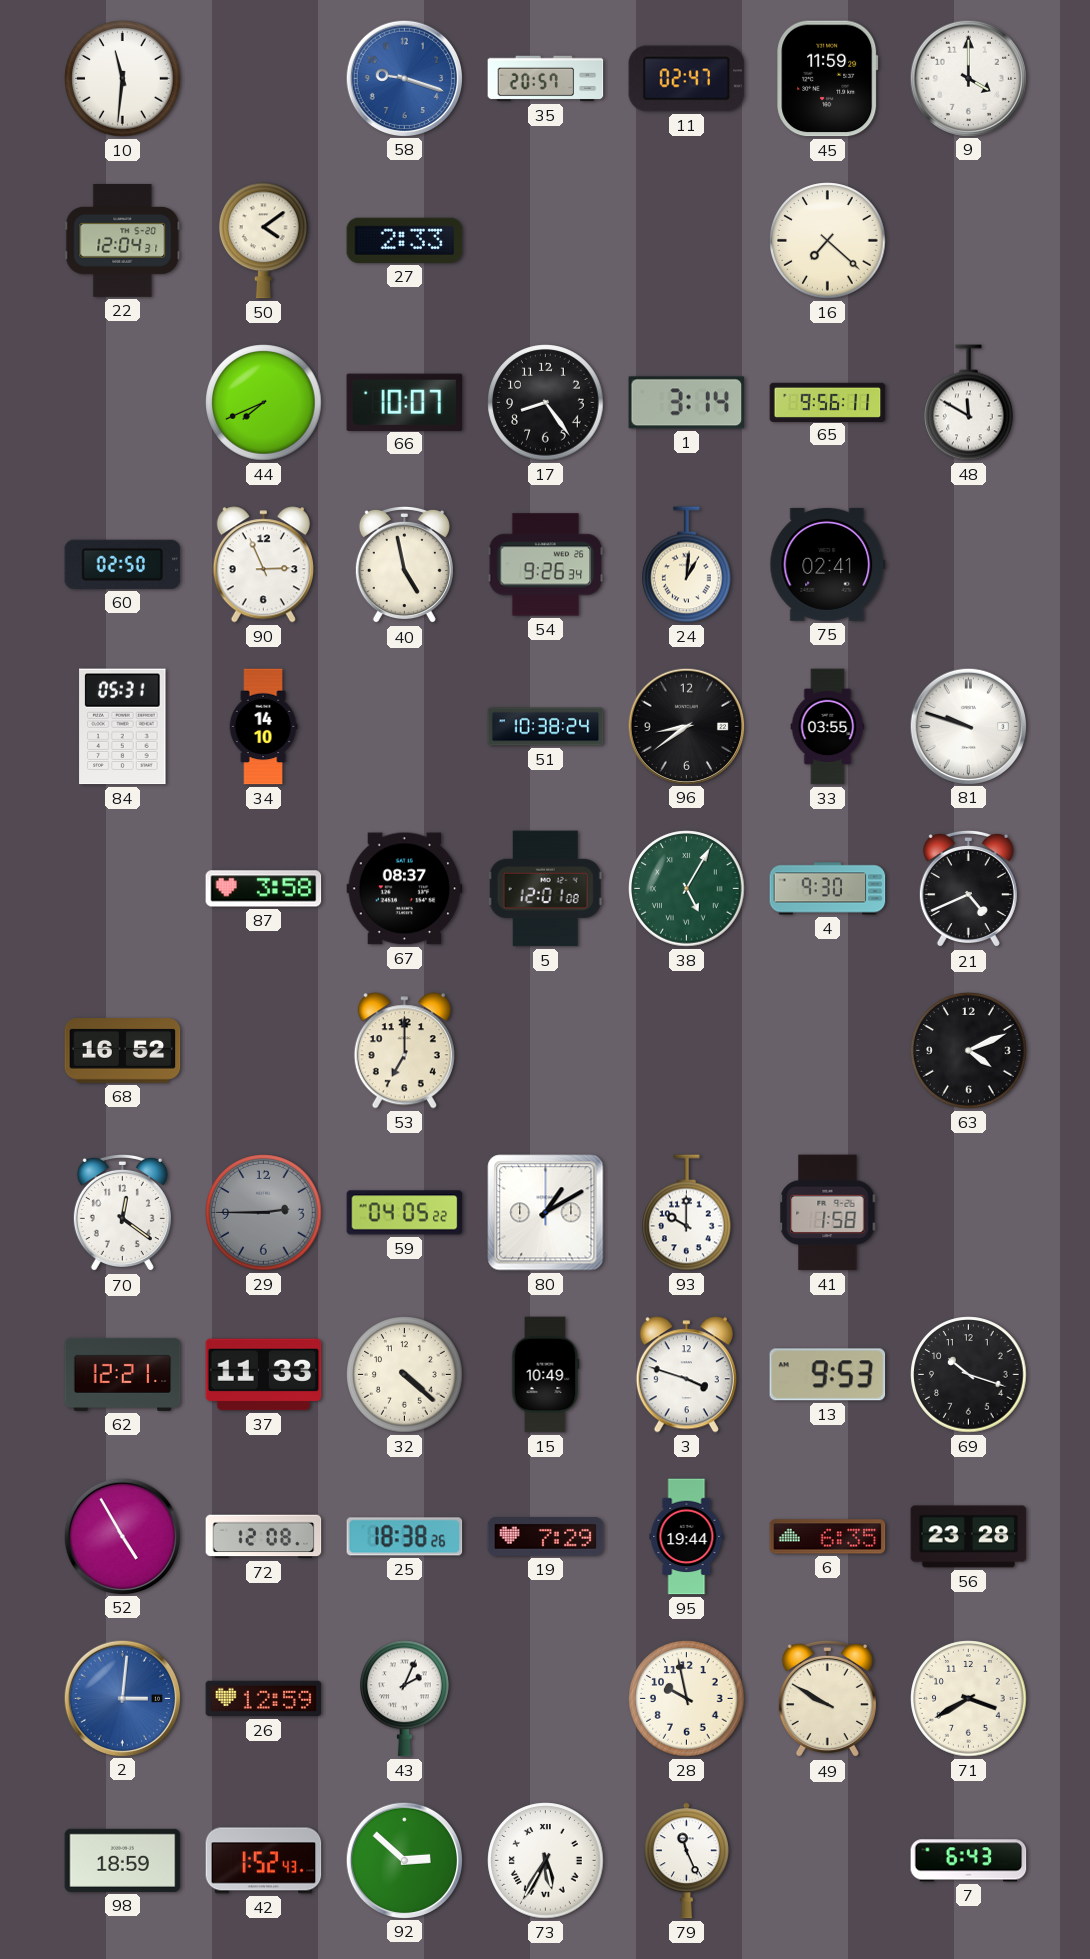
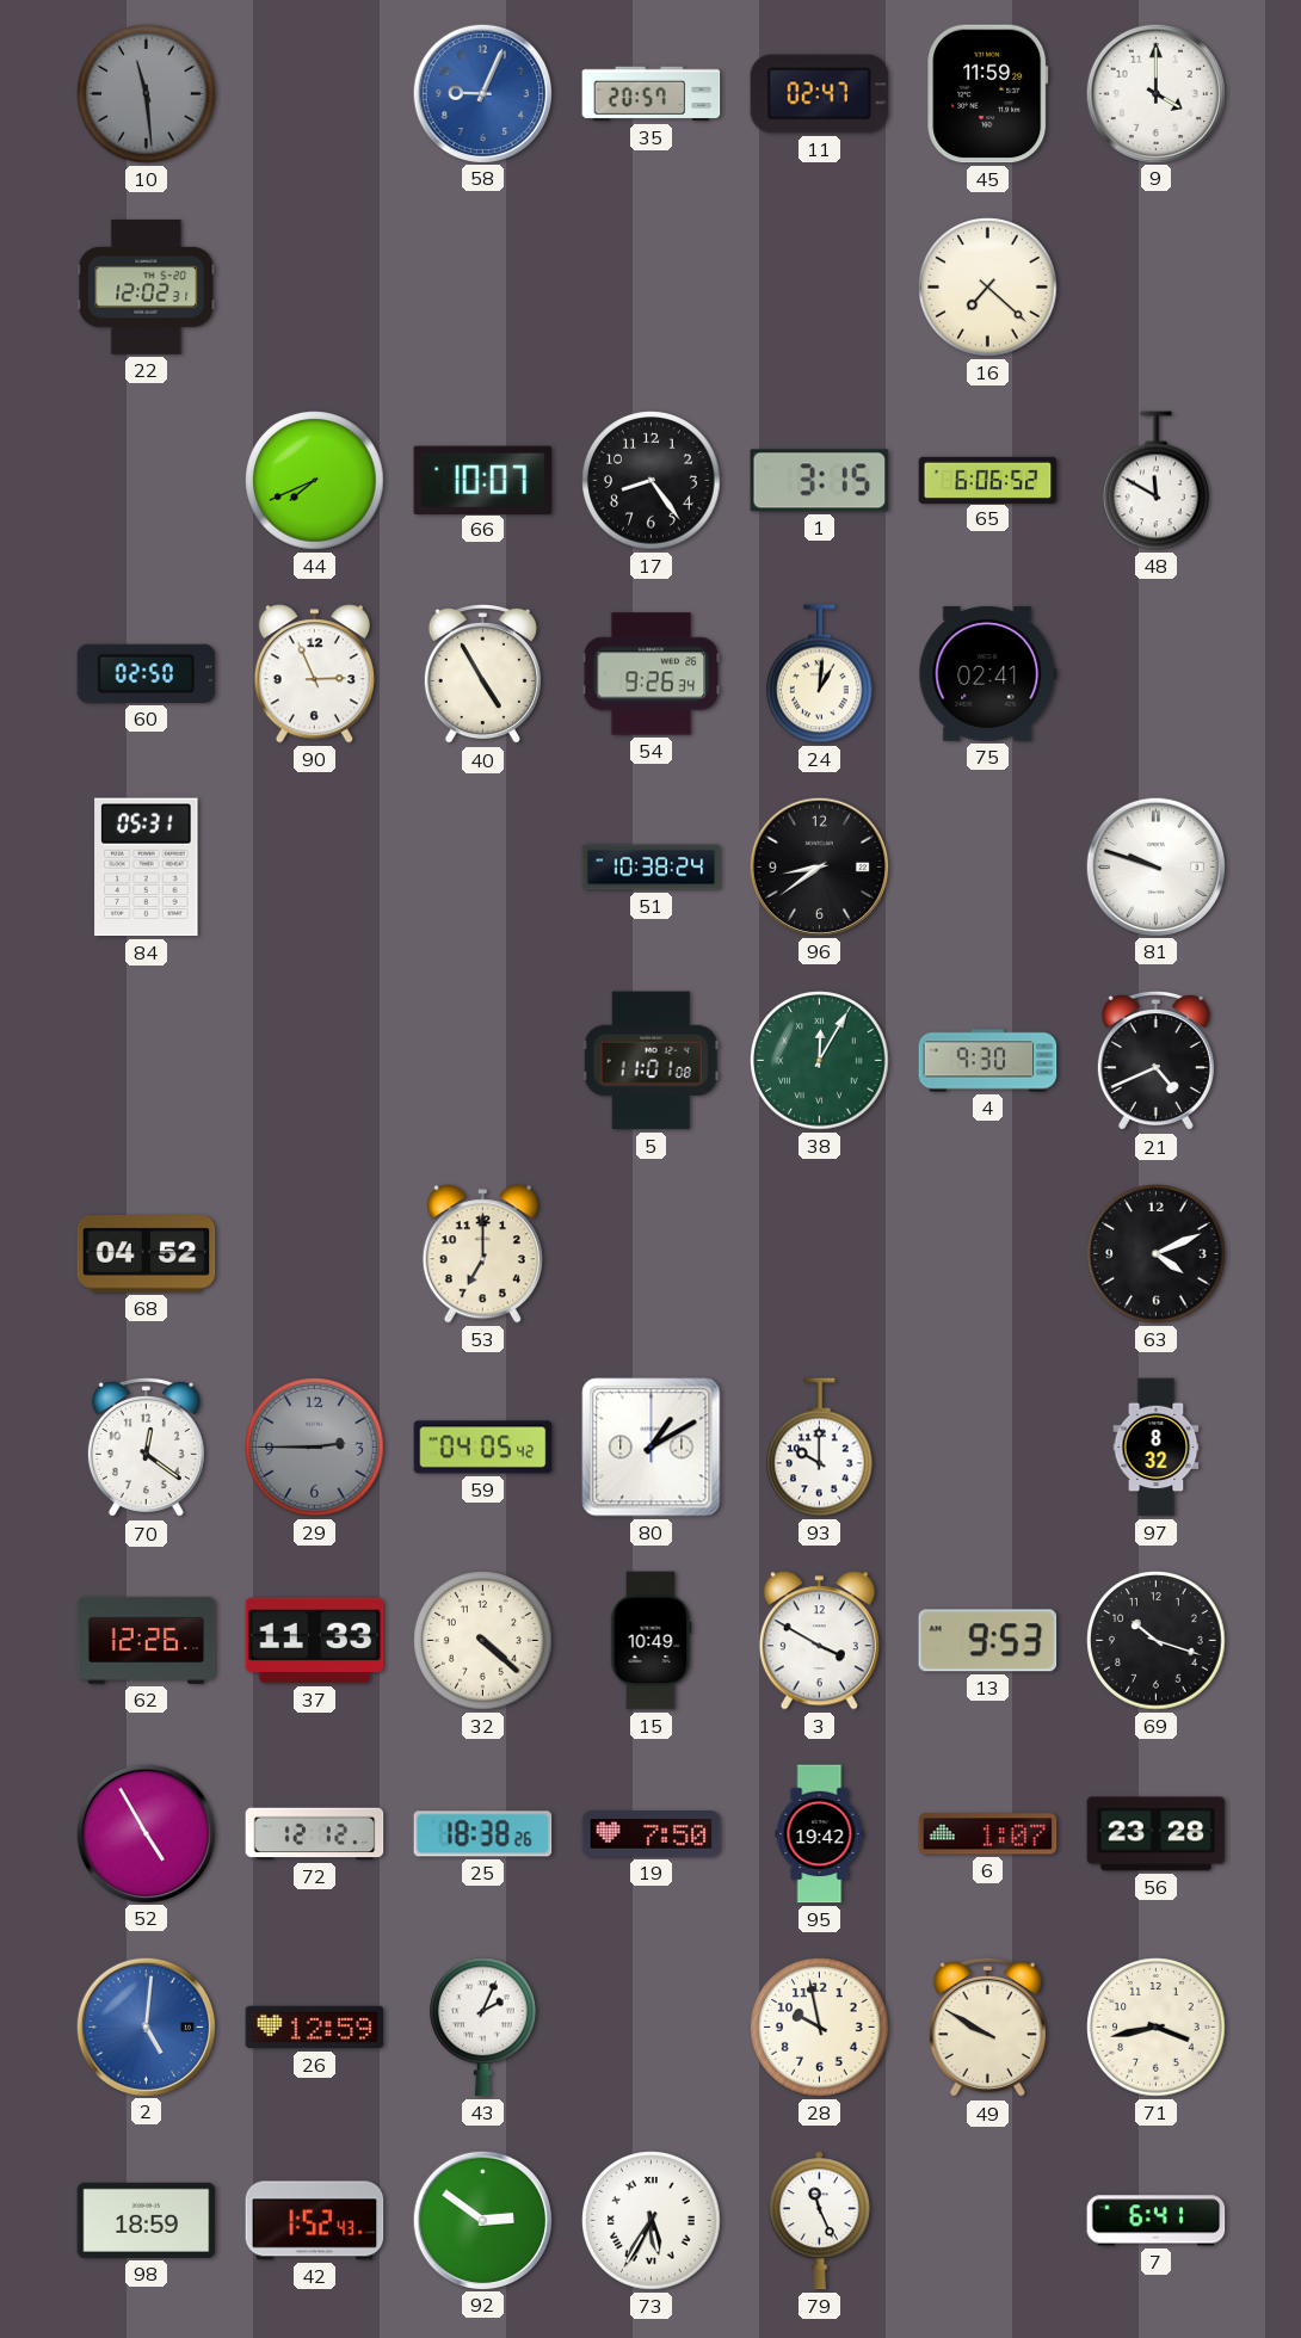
10: 11:31 -> 11:29
10 dial: white -> grey
58: 9:18 -> 9:04
22: 12:04 -> 12:02
50: 4:09 -> none
27: 2:33 -> none
1: 3:14 -> 3:15
65: 9:56 -> 6:06
40: 4:58 -> 4:55
34: 14:10 -> none
33: 03:55 -> none
87: 3:58 -> none
67: 08:37 -> none
5: 12:01 -> 11:01
38: 5:05 -> 12:05
68: 16:52 -> 04:52
59: 04:05:22 -> 04:05:42
41: 1:58 -> none
97: none -> 8:32
62: 12:21 -> 12:26
3: 3:48 -> 3:50
72: 12:08 -> 12:12
19: 7:29 -> 7:50
95: 19:44 -> 19:42
6: 6:35 -> 1:07
2: 3:01 -> 5:01
71: 3:40 -> 3:43
92: 2:52 -> 2:51
7: 6:43 -> 6:41
